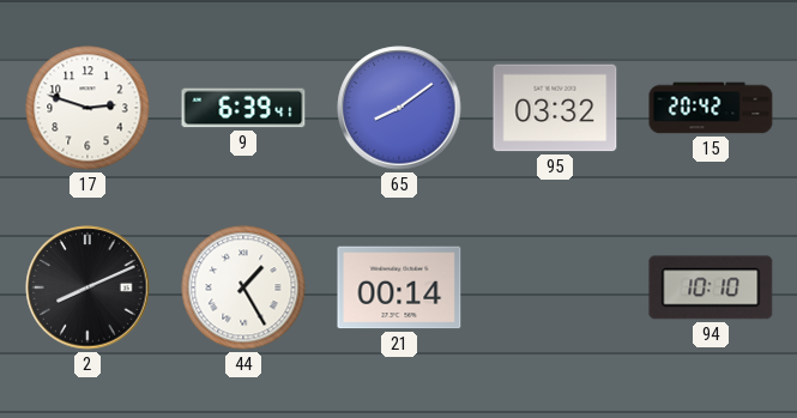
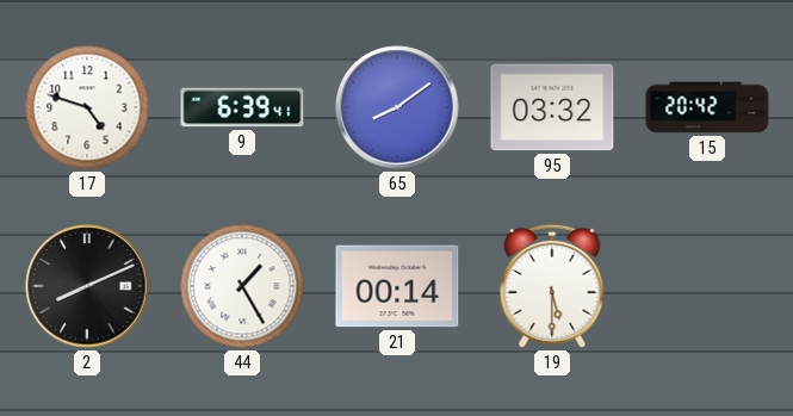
17: 2:48 -> 4:48
19: none -> 5:30
94: 10:10 -> none
